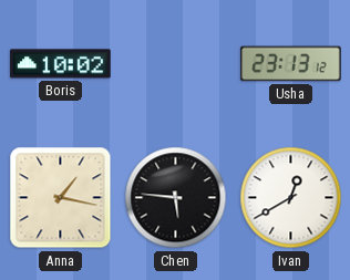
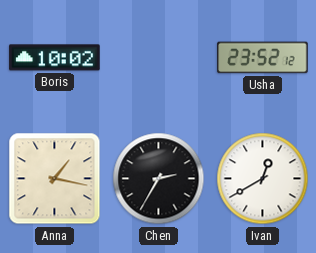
Usha: 23:13 -> 23:52
Chen: 5:46 -> 2:35
